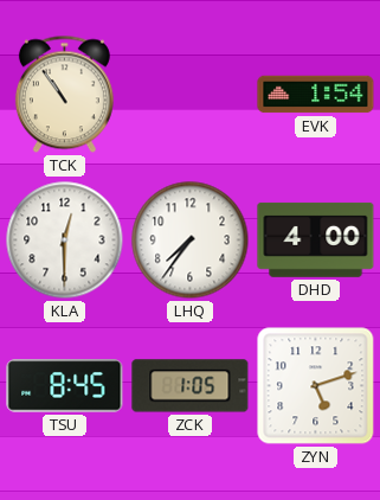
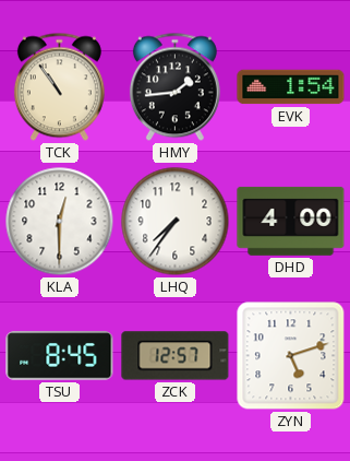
HMY: none -> 1:44
ZCK: 1:05 -> 12:57
